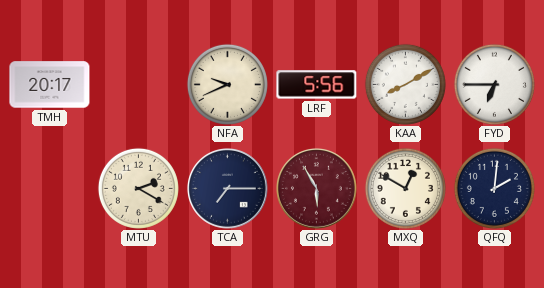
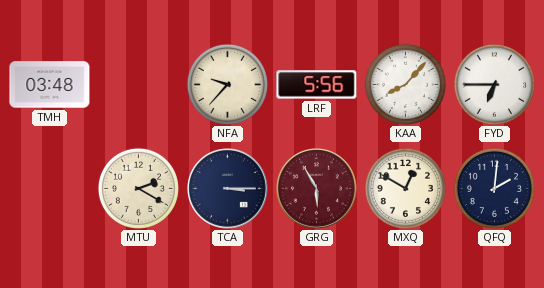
TMH: 20:17 -> 03:48
NFA: 9:41 -> 9:37
KAA: 8:10 -> 8:07
TCA: 7:15 -> 3:15
